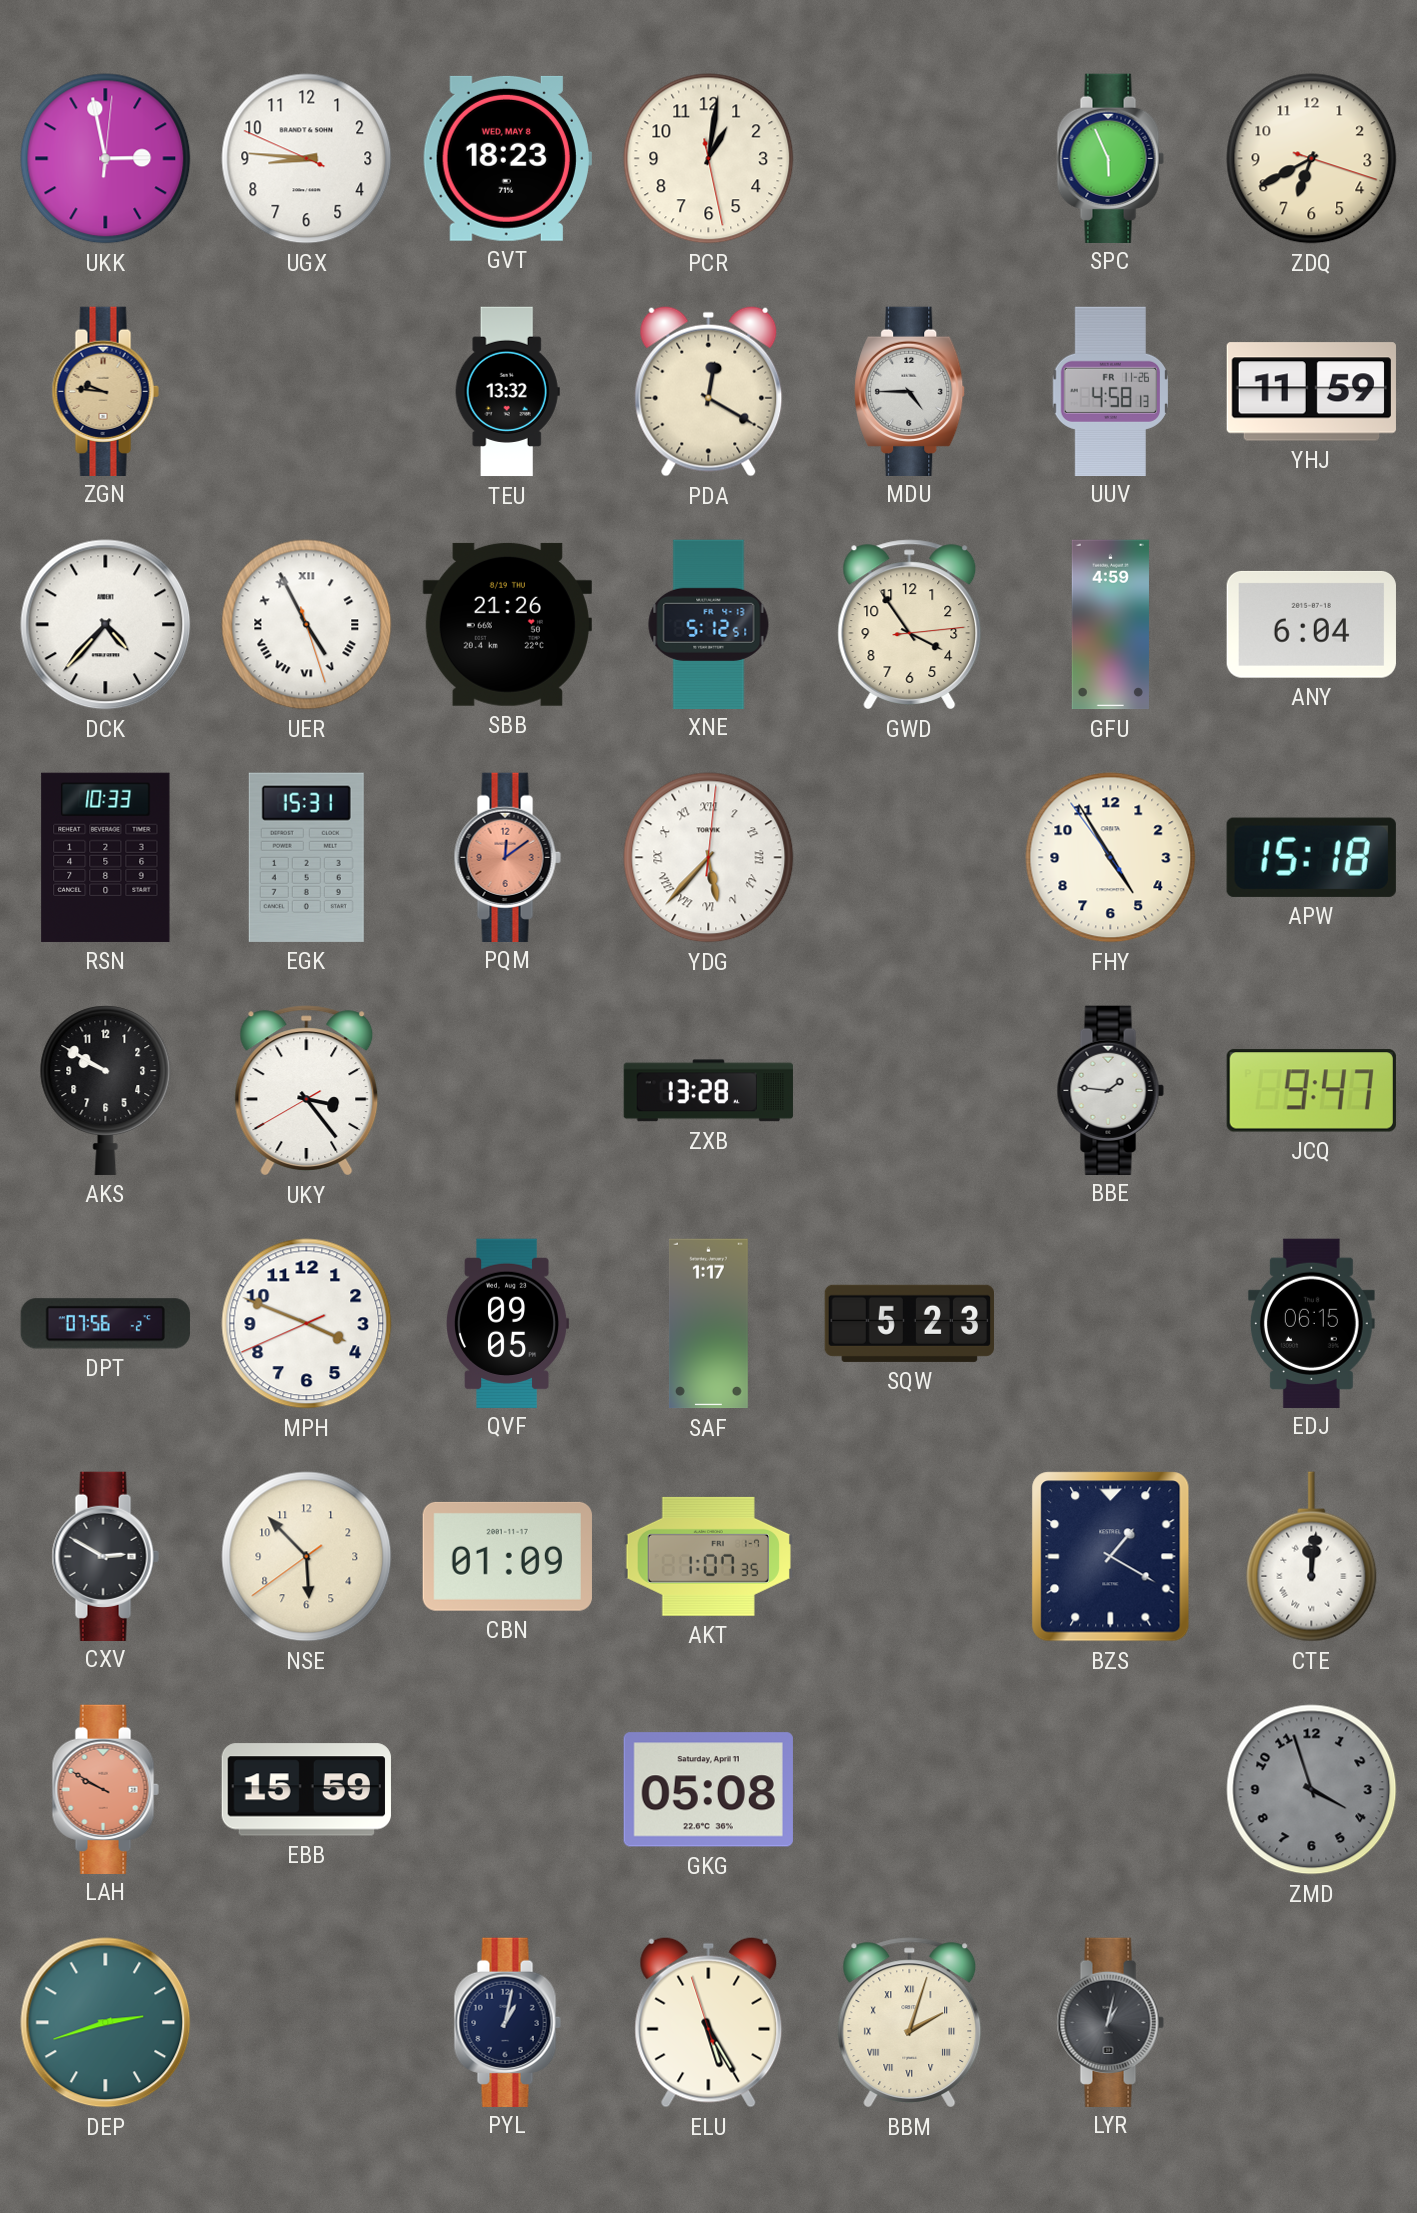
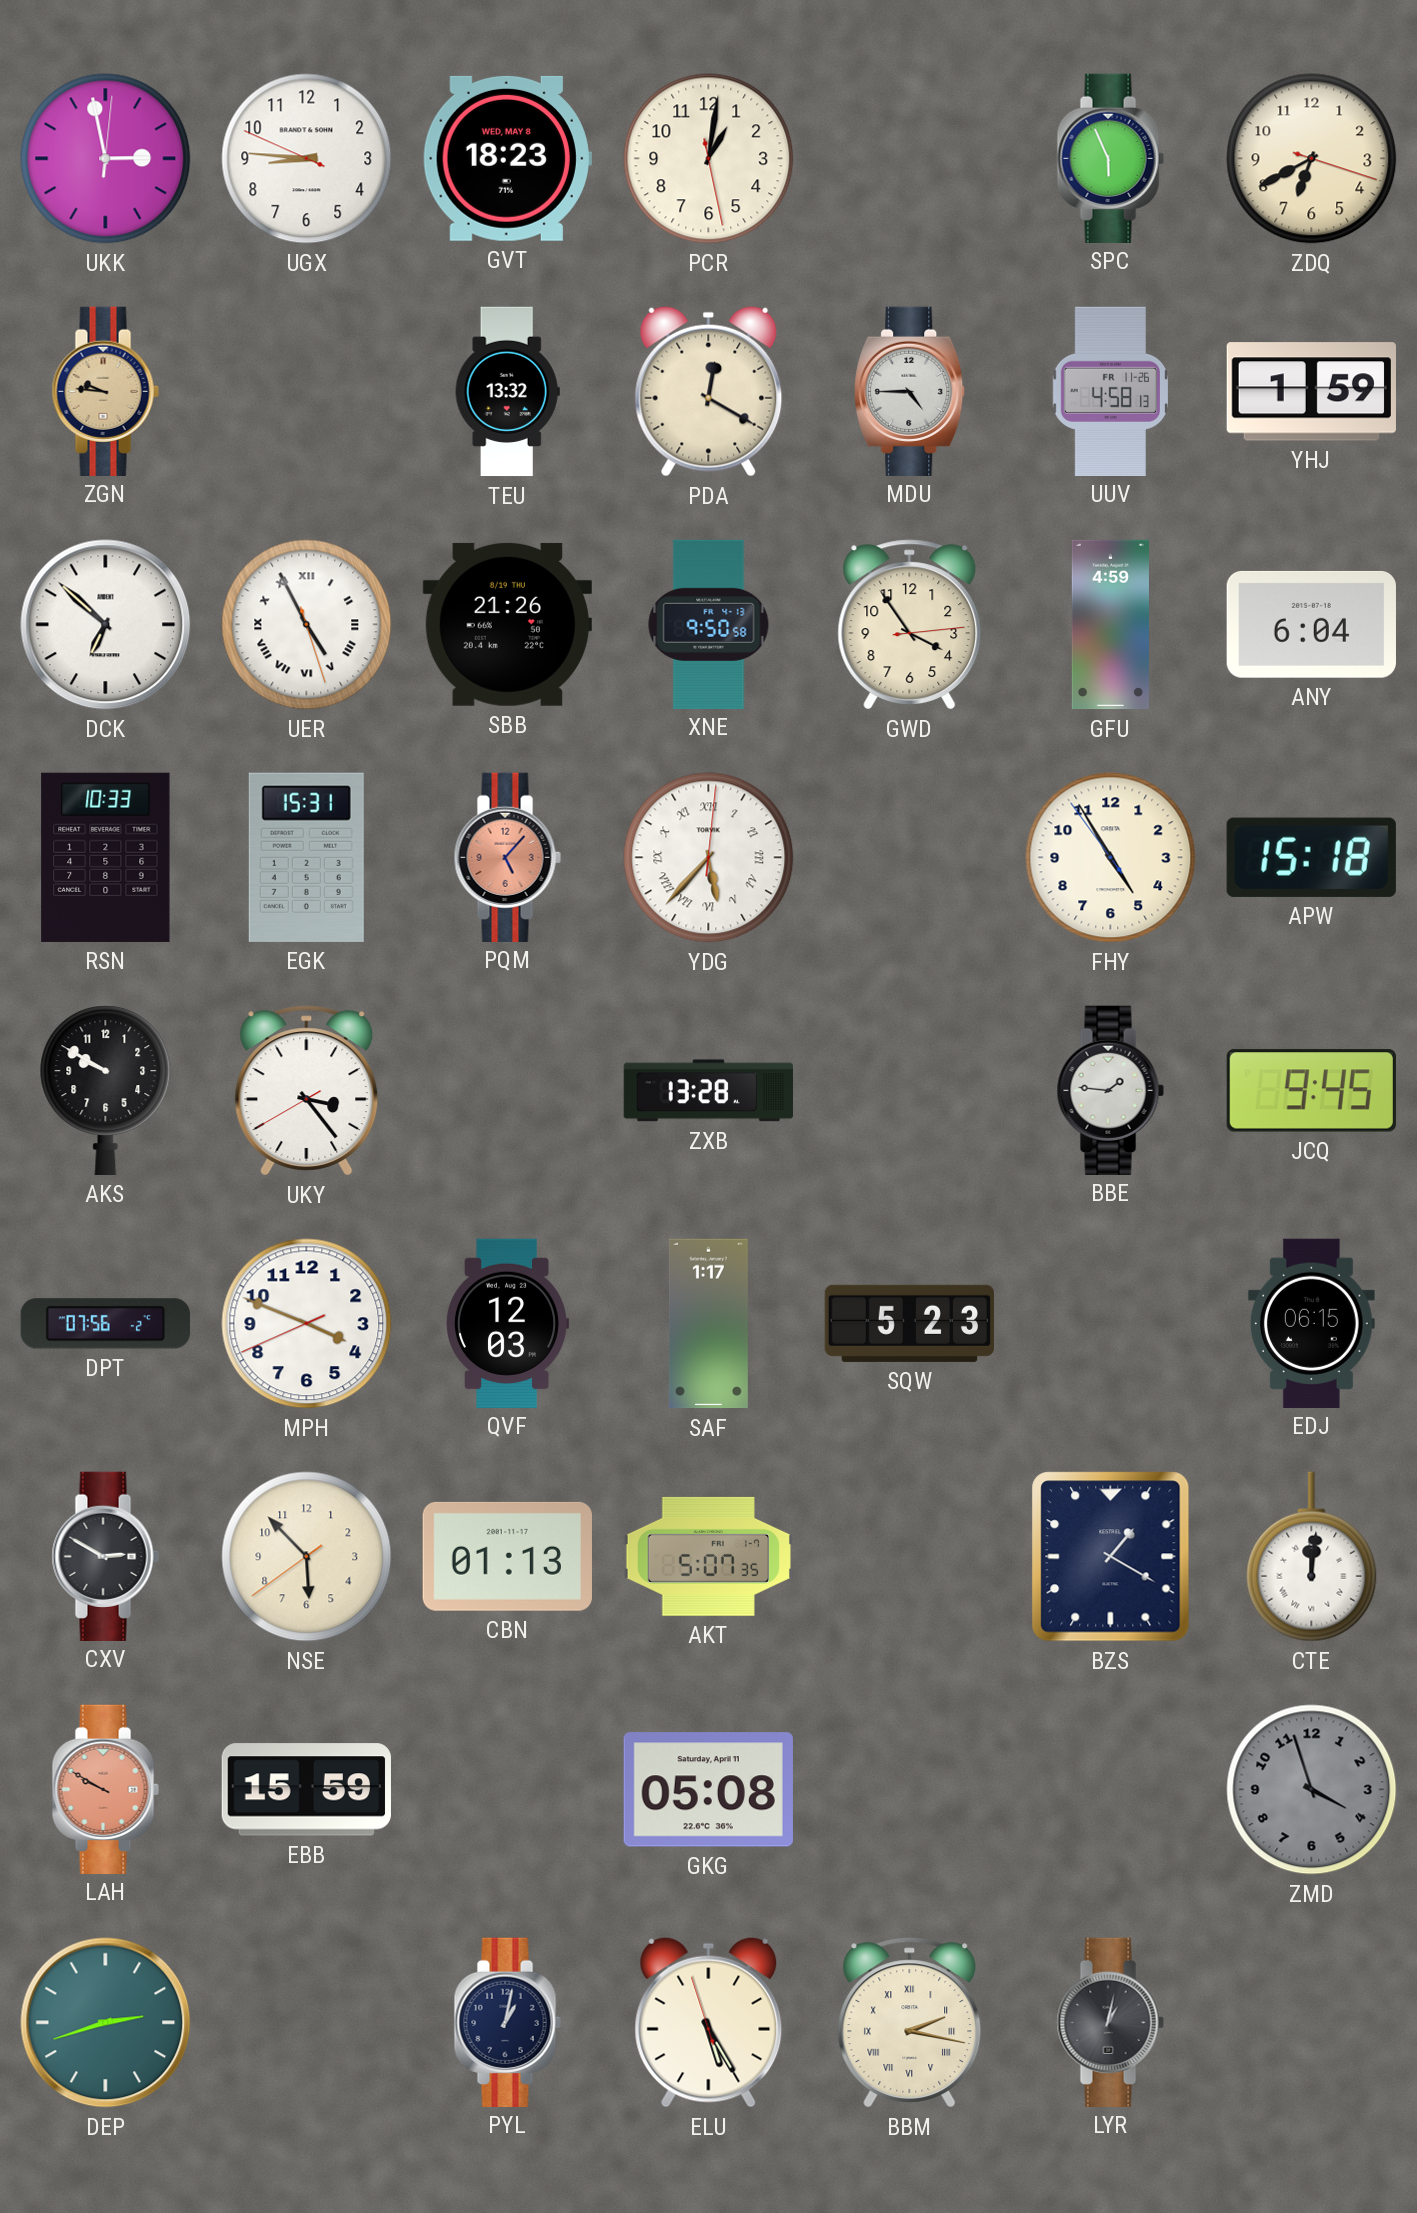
YHJ: 11:59 -> 1:59
DCK: 4:37 -> 6:52
XNE: 5:12 -> 9:50
PQM: 12:09 -> 5:07
JCQ: 9:47 -> 9:45
QVF: 09:05 -> 12:03
CBN: 01:09 -> 01:13
AKT: 1:07 -> 5:07
BBM: 2:03 -> 2:17
